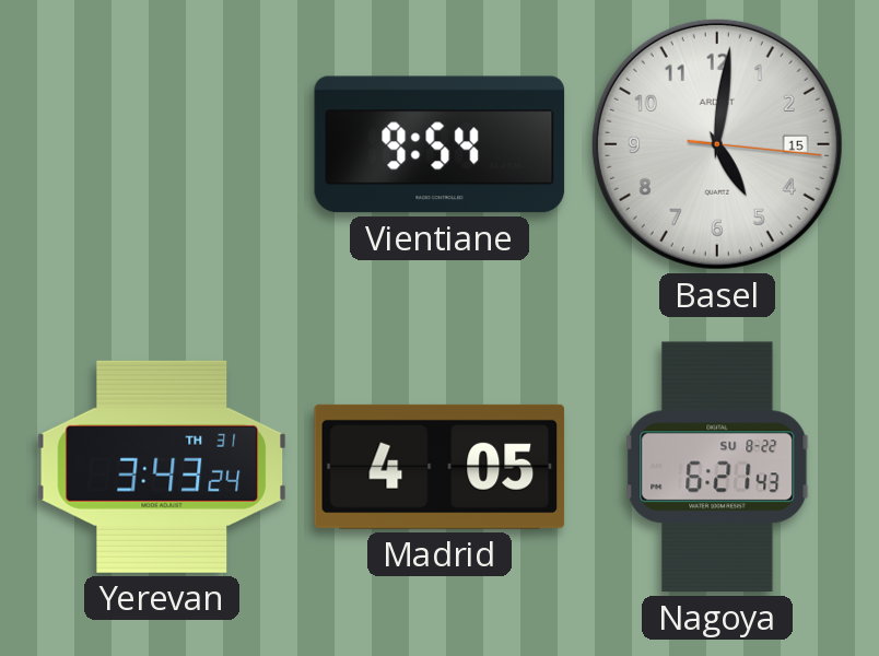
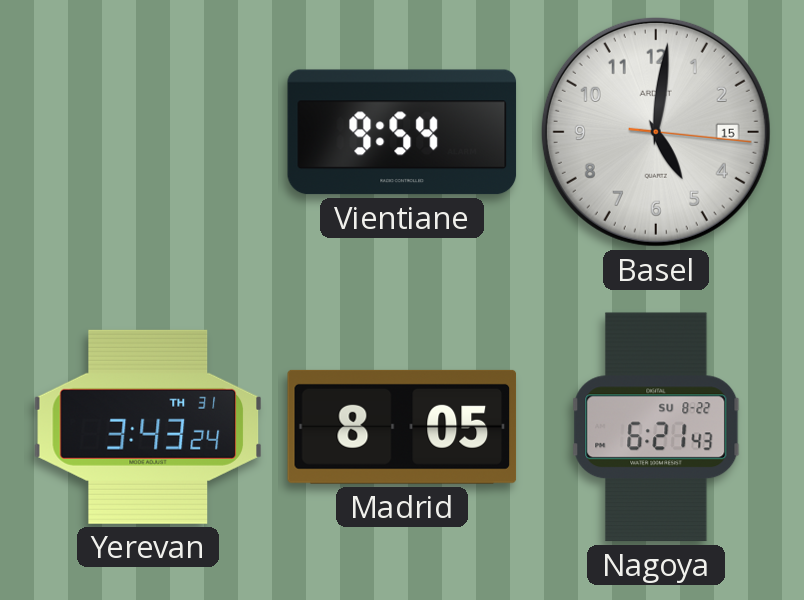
Madrid: 4:05 -> 8:05
